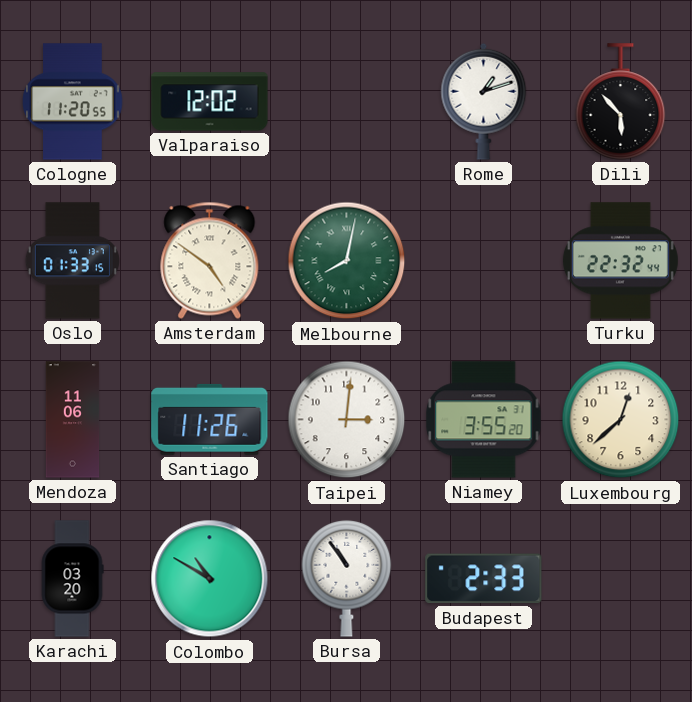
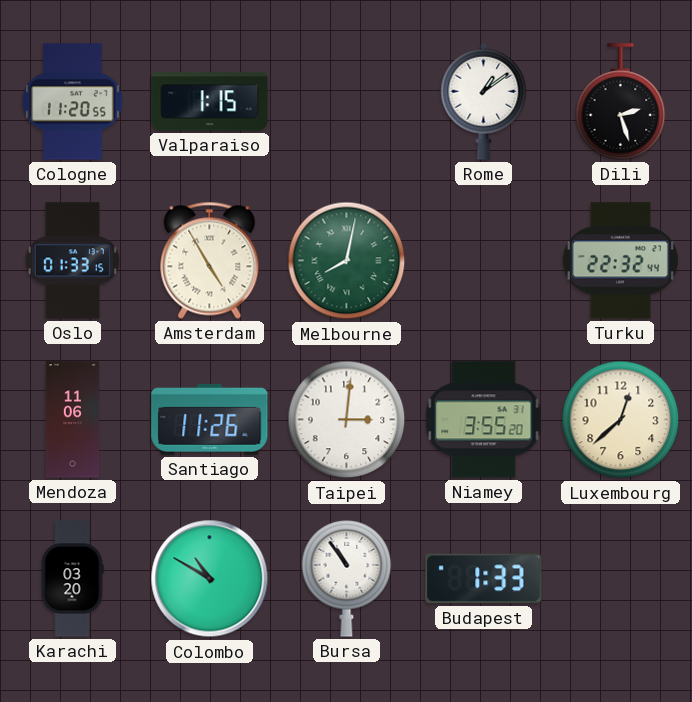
Valparaiso: 12:02 -> 1:15
Rome: 1:12 -> 1:09
Dili: 5:53 -> 2:27
Amsterdam: 4:51 -> 4:55
Budapest: 2:33 -> 1:33
